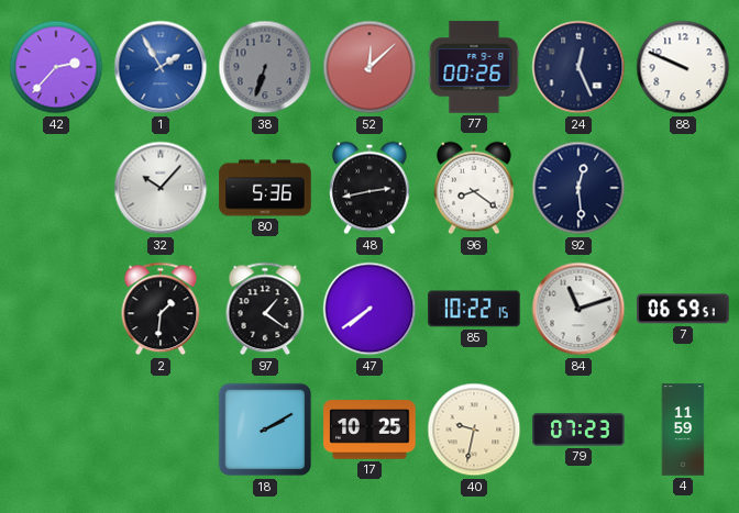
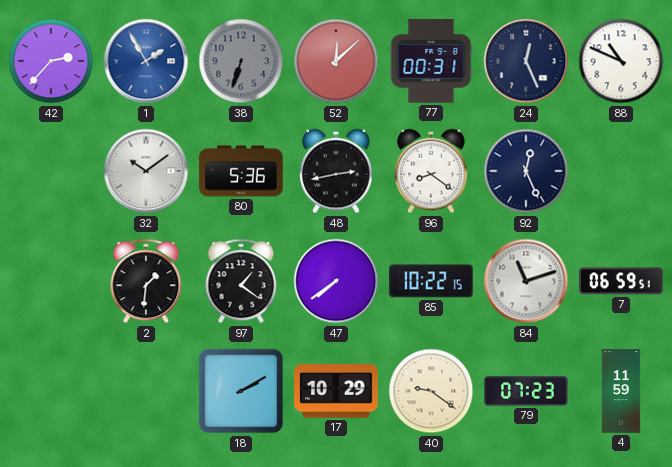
77: 00:26 -> 00:31
88: 9:49 -> 10:49
32: 10:07 -> 10:09
92: 12:29 -> 12:26
17: 10:25 -> 10:29
40: 9:32 -> 9:21
